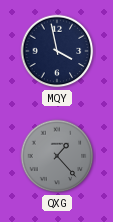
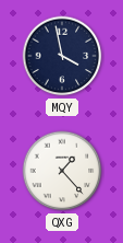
QXG dial: grey -> white
